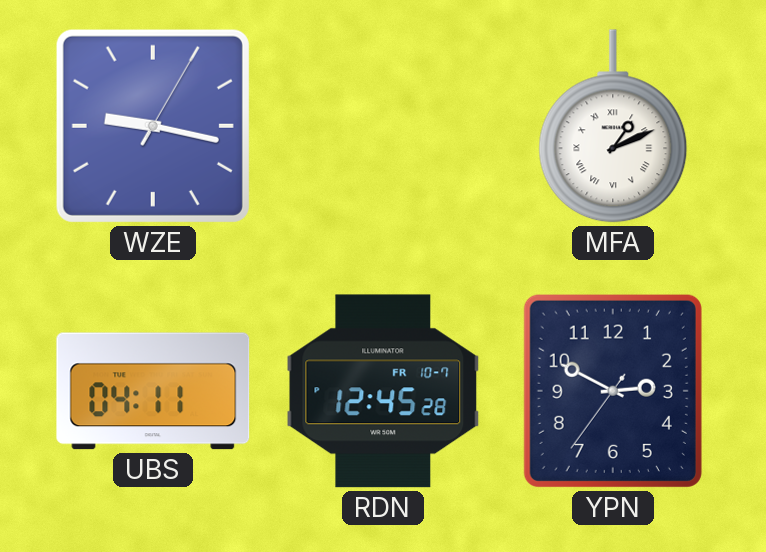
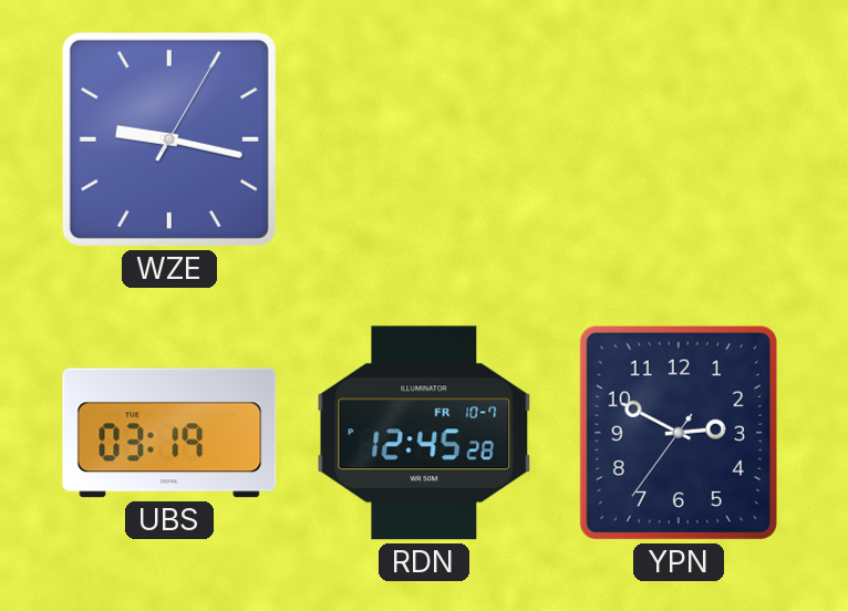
MFA: 1:11 -> none
UBS: 04:11 -> 03:19
